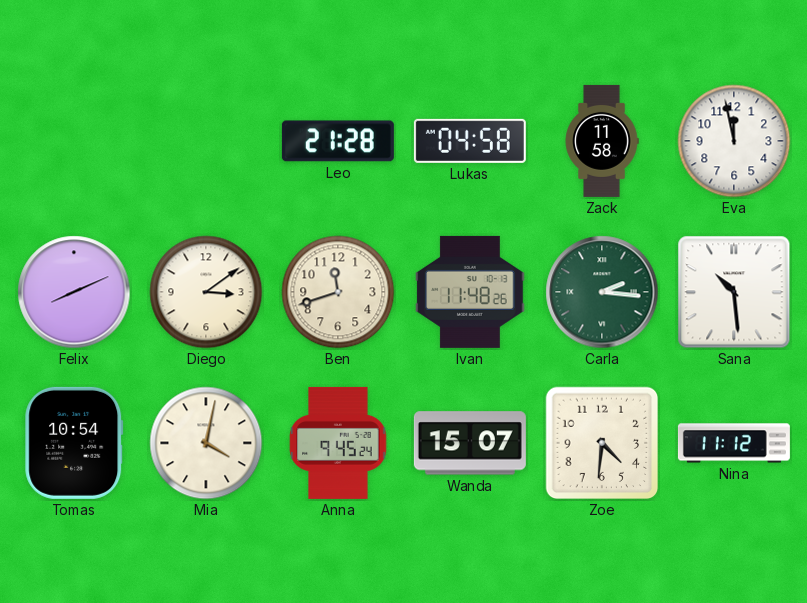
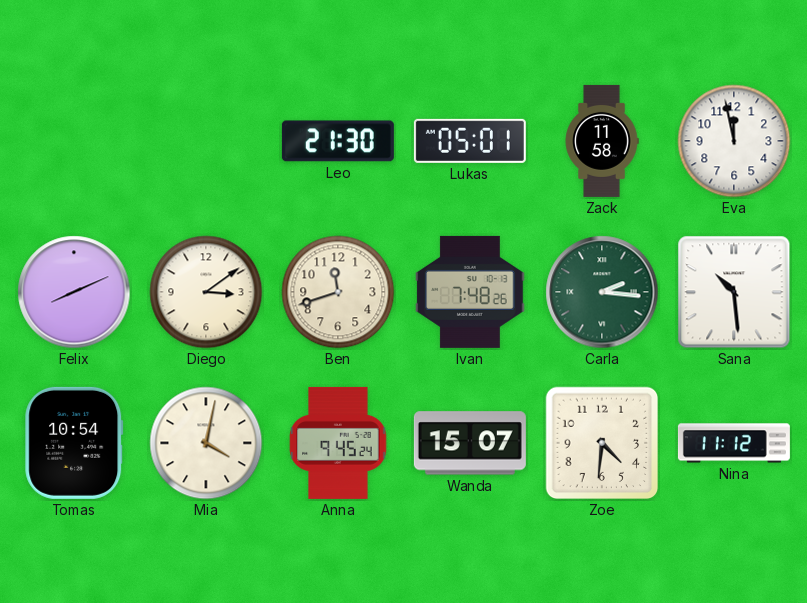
Leo: 21:28 -> 21:30
Lukas: 04:58 -> 05:01
Ivan: 11:48 -> 7:48
